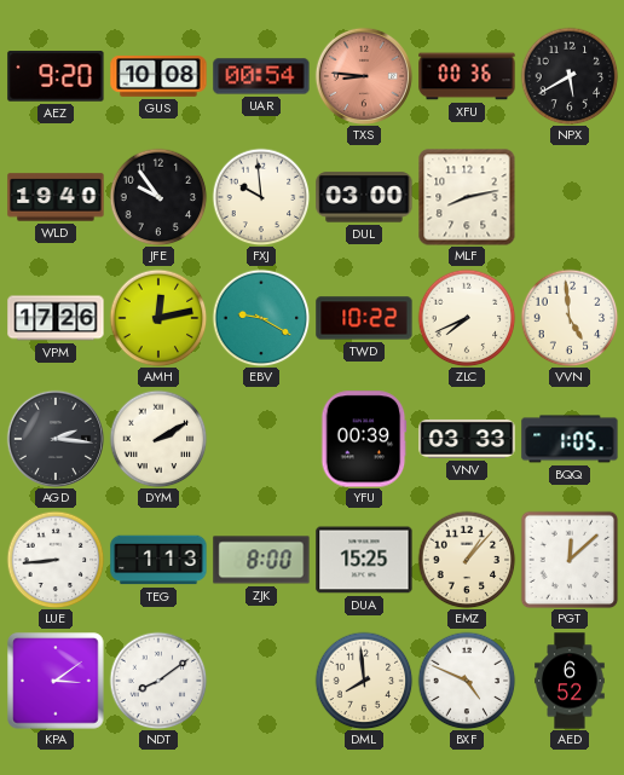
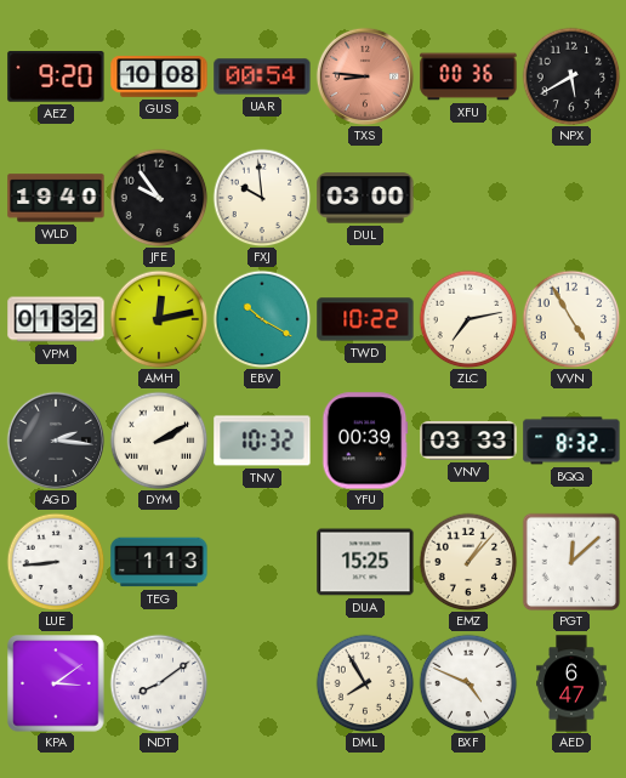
MLF: 8:13 -> none
VPM: 17:26 -> 01:32
EBV: 9:20 -> 10:20
ZLC: 7:41 -> 7:13
VVN: 4:59 -> 4:55
TNV: none -> 10:32
BQQ: 1:05 -> 8:32
ZJK: 8:00 -> none
DML: 7:59 -> 7:55
AED: 6:52 -> 6:47
